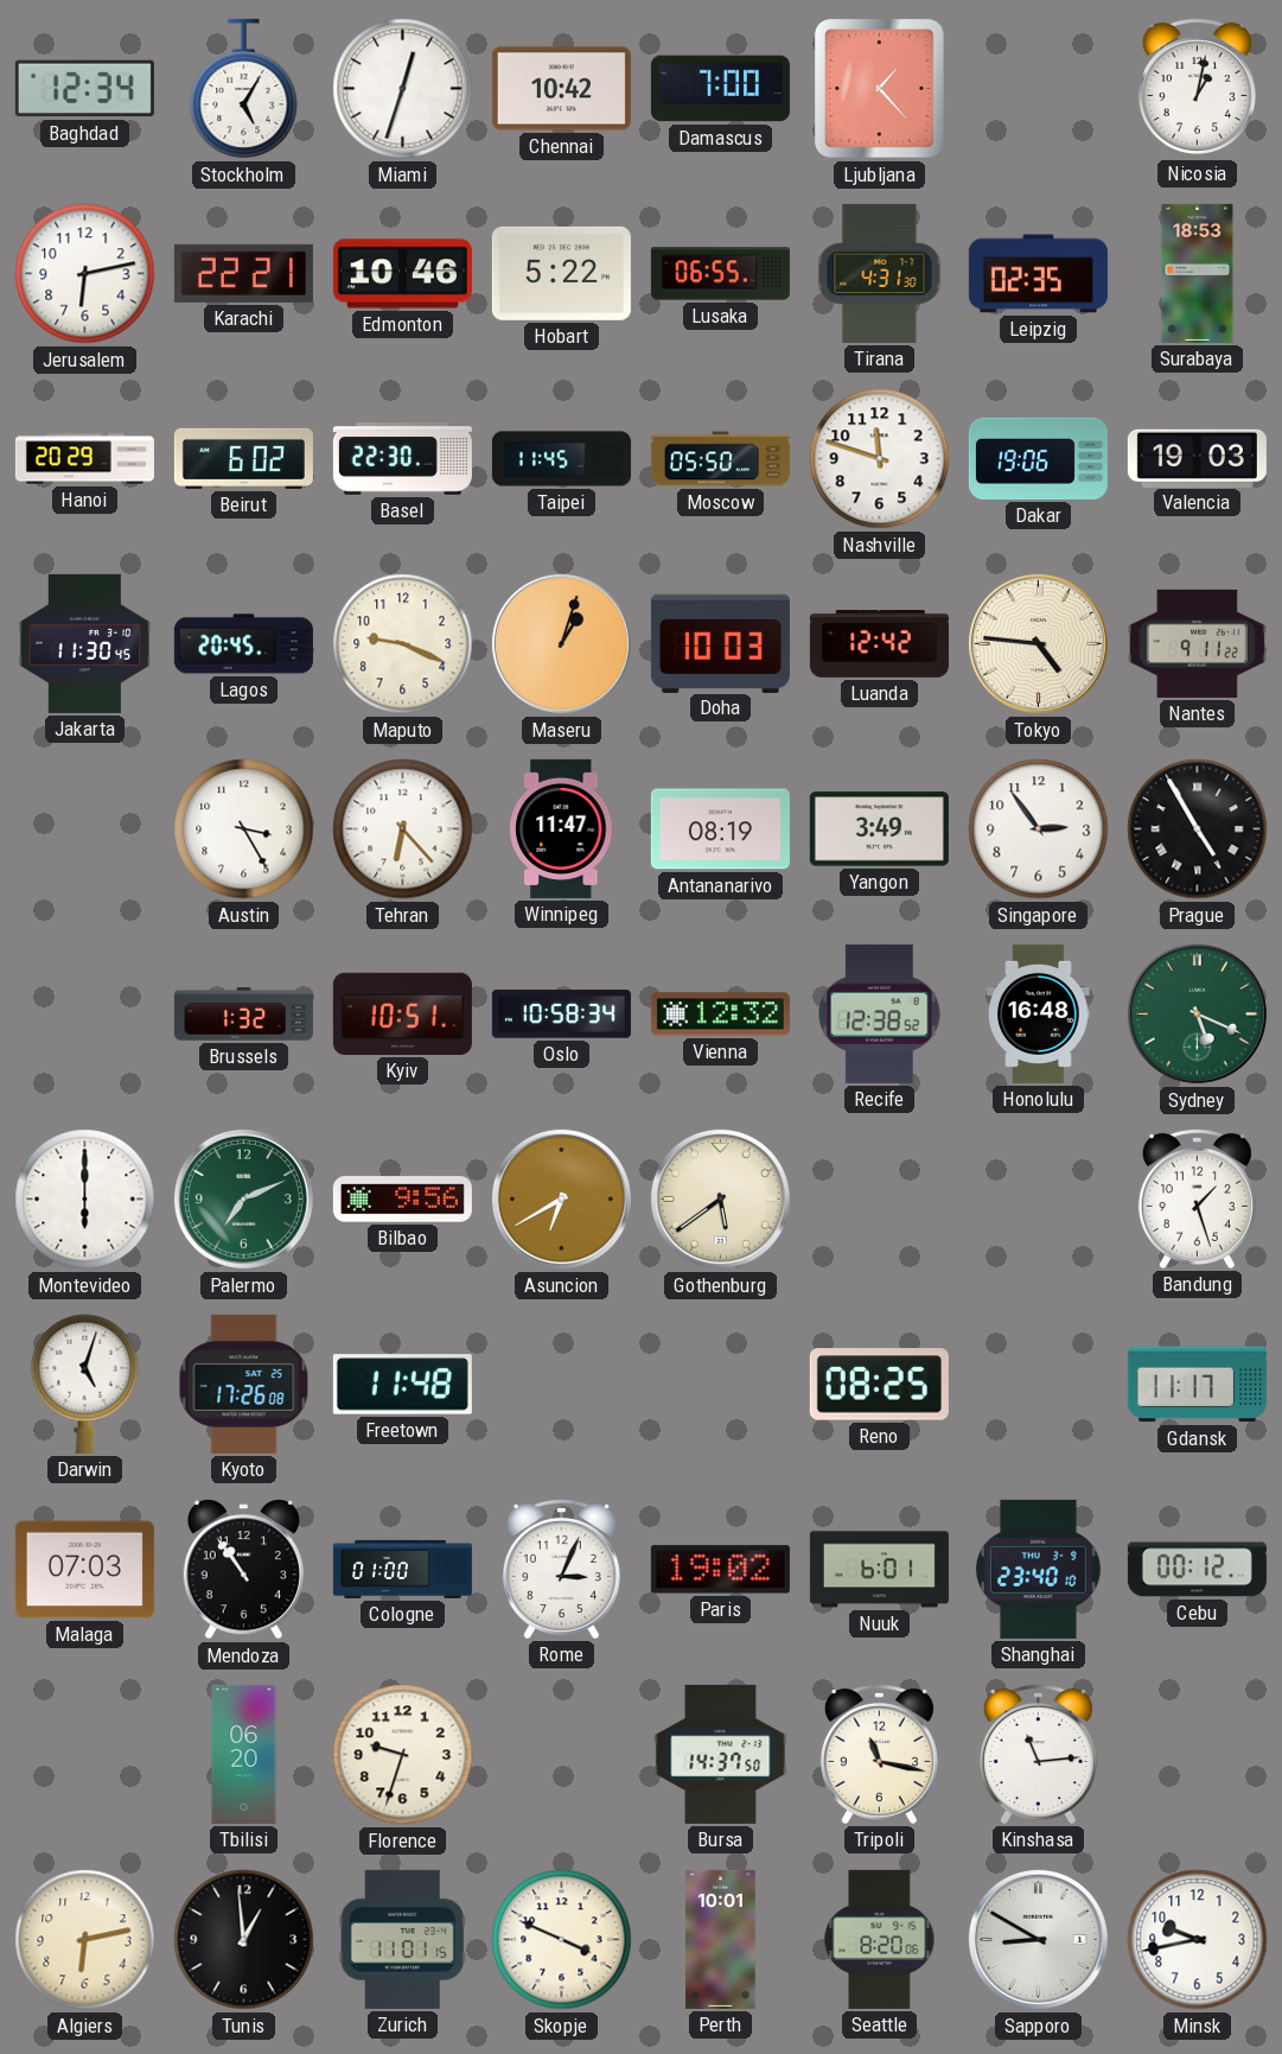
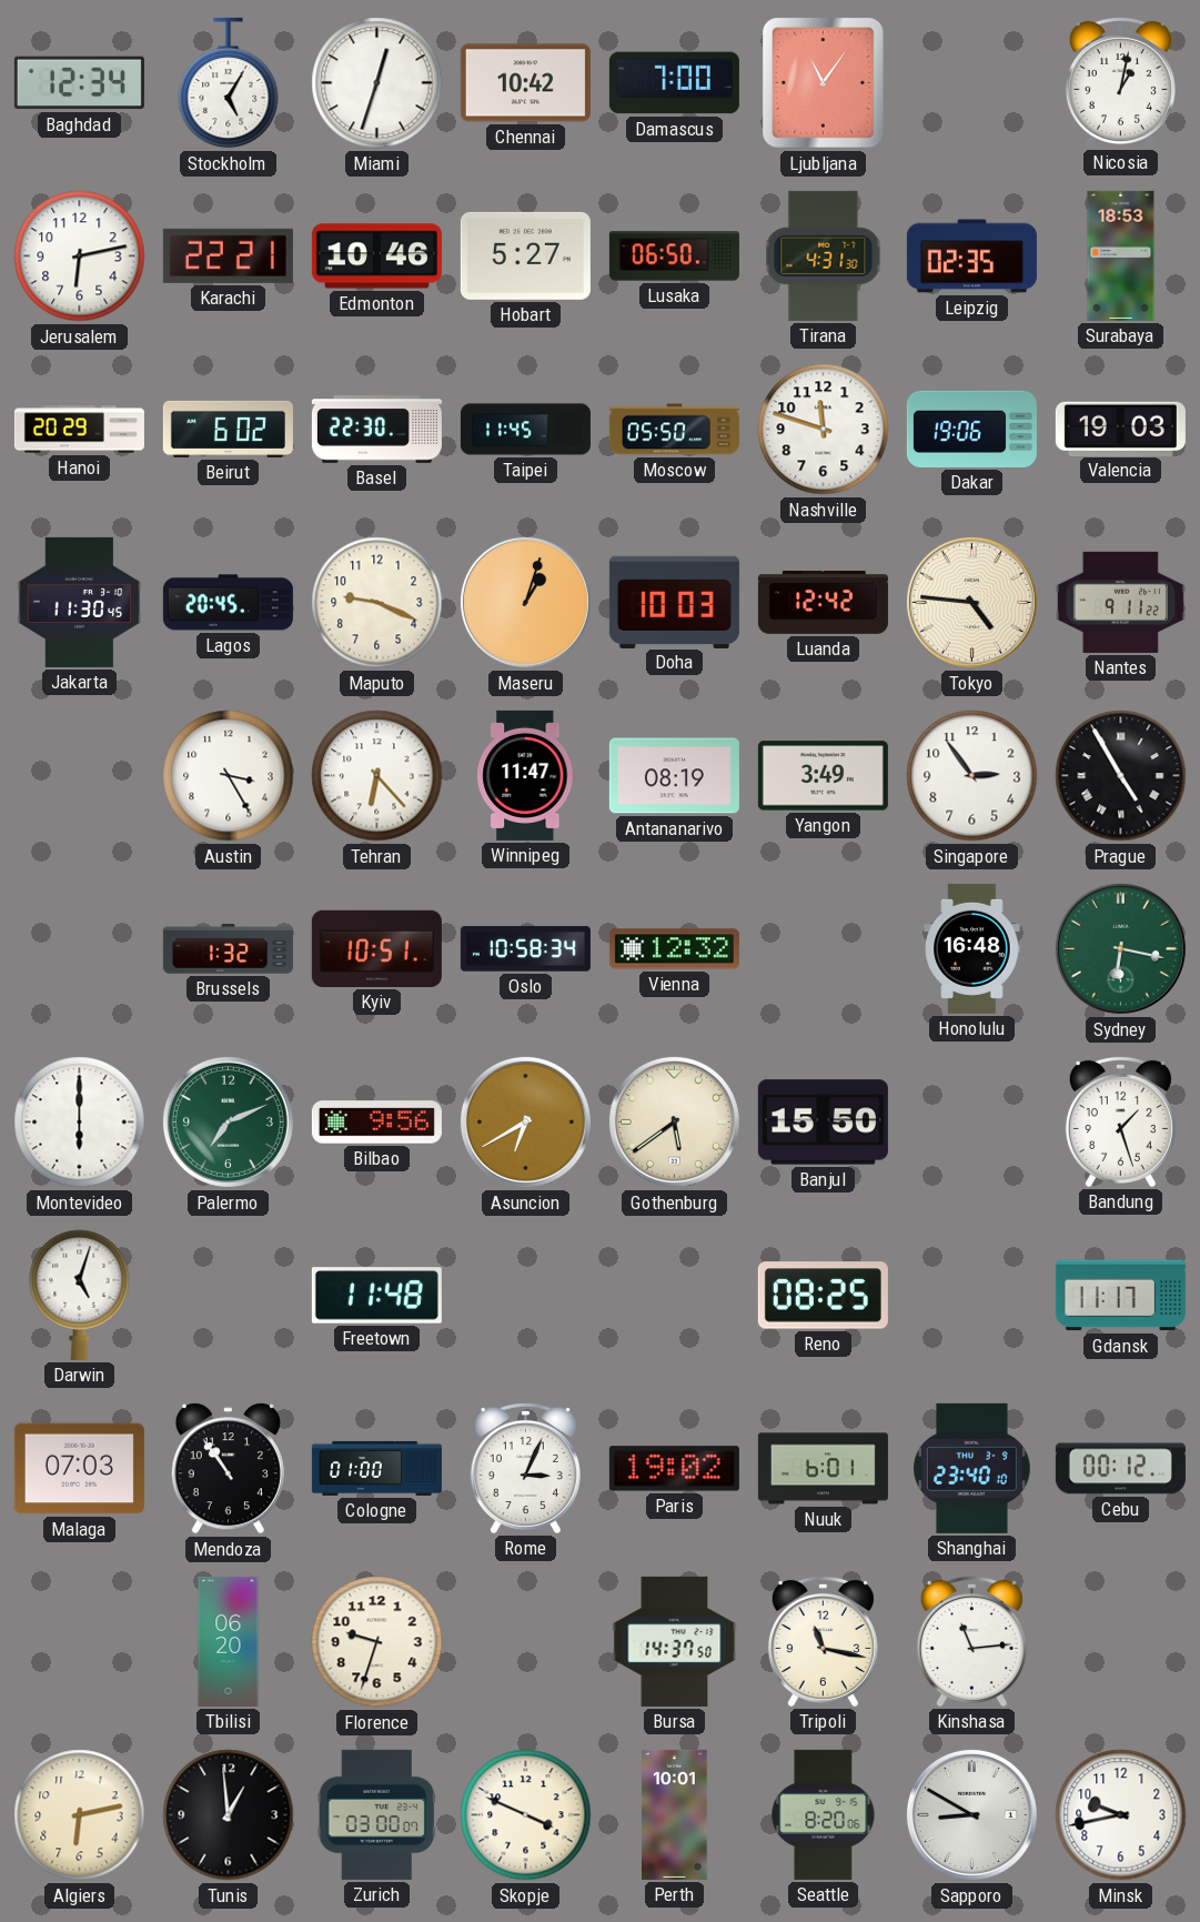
Ljubljana: 1:23 -> 11:06
Hobart: 5:22 -> 5:27
Lusaka: 06:55 -> 06:50
Recife: 12:38 -> none
Sydney: 5:19 -> 6:17
Banjul: none -> 15:50
Kyoto: 17:26 -> none
Zurich: 11:01 -> 03:00
